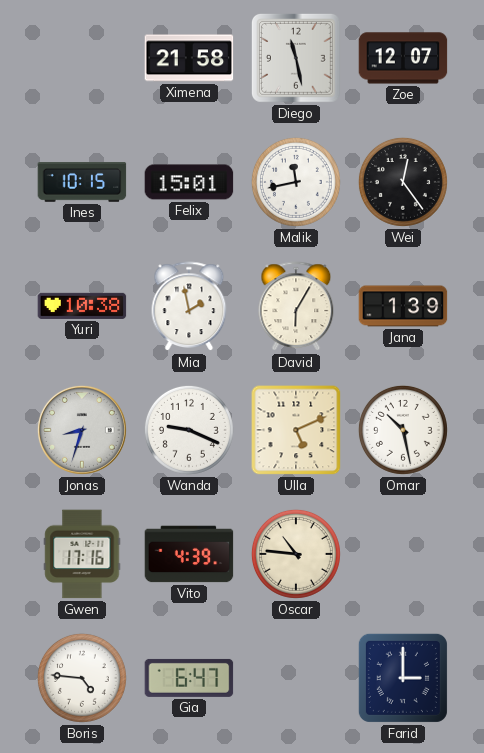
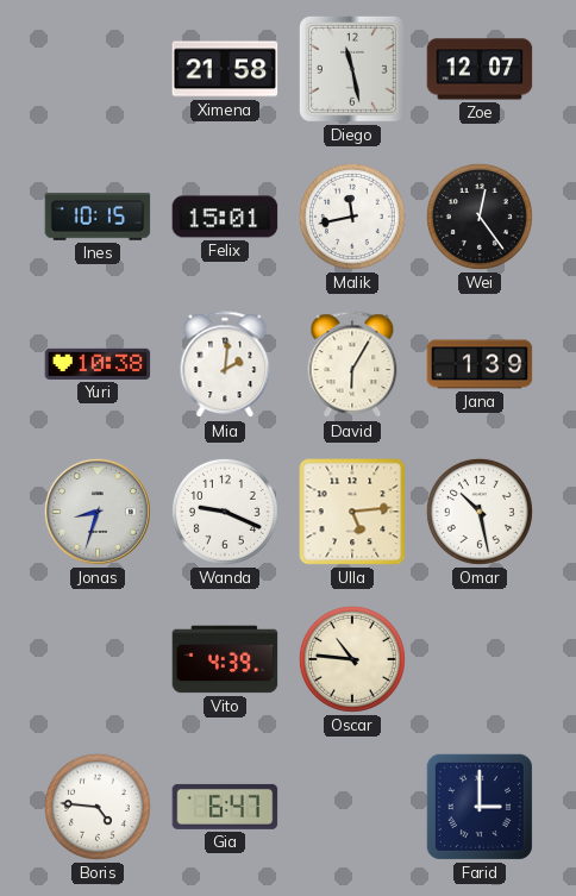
Mia: 1:58 -> 2:01
Ulla: 5:11 -> 5:14
Gwen: 17:16 -> none
